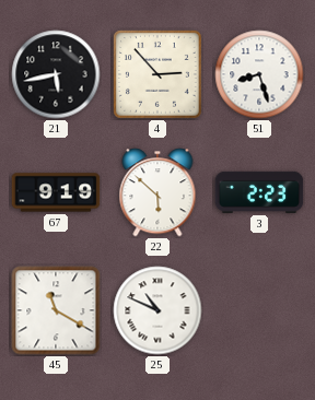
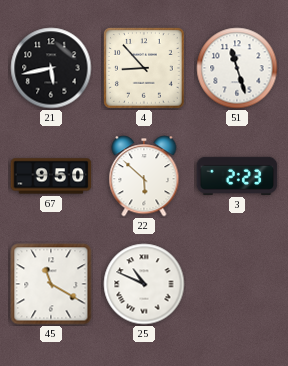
4: 2:53 -> 8:53
51: 8:27 -> 11:27
67: 9:19 -> 9:50
